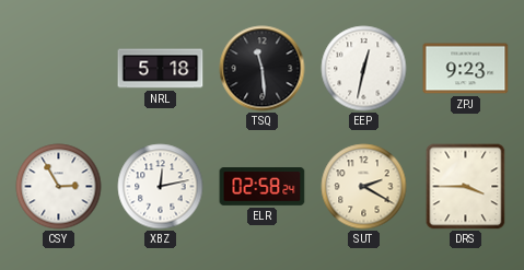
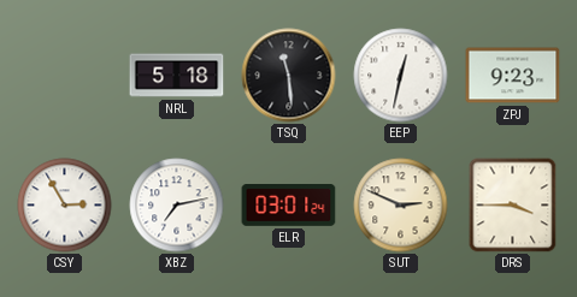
XBZ: 12:13 -> 7:13
ELR: 02:58 -> 03:01
SUT: 2:20 -> 2:49
